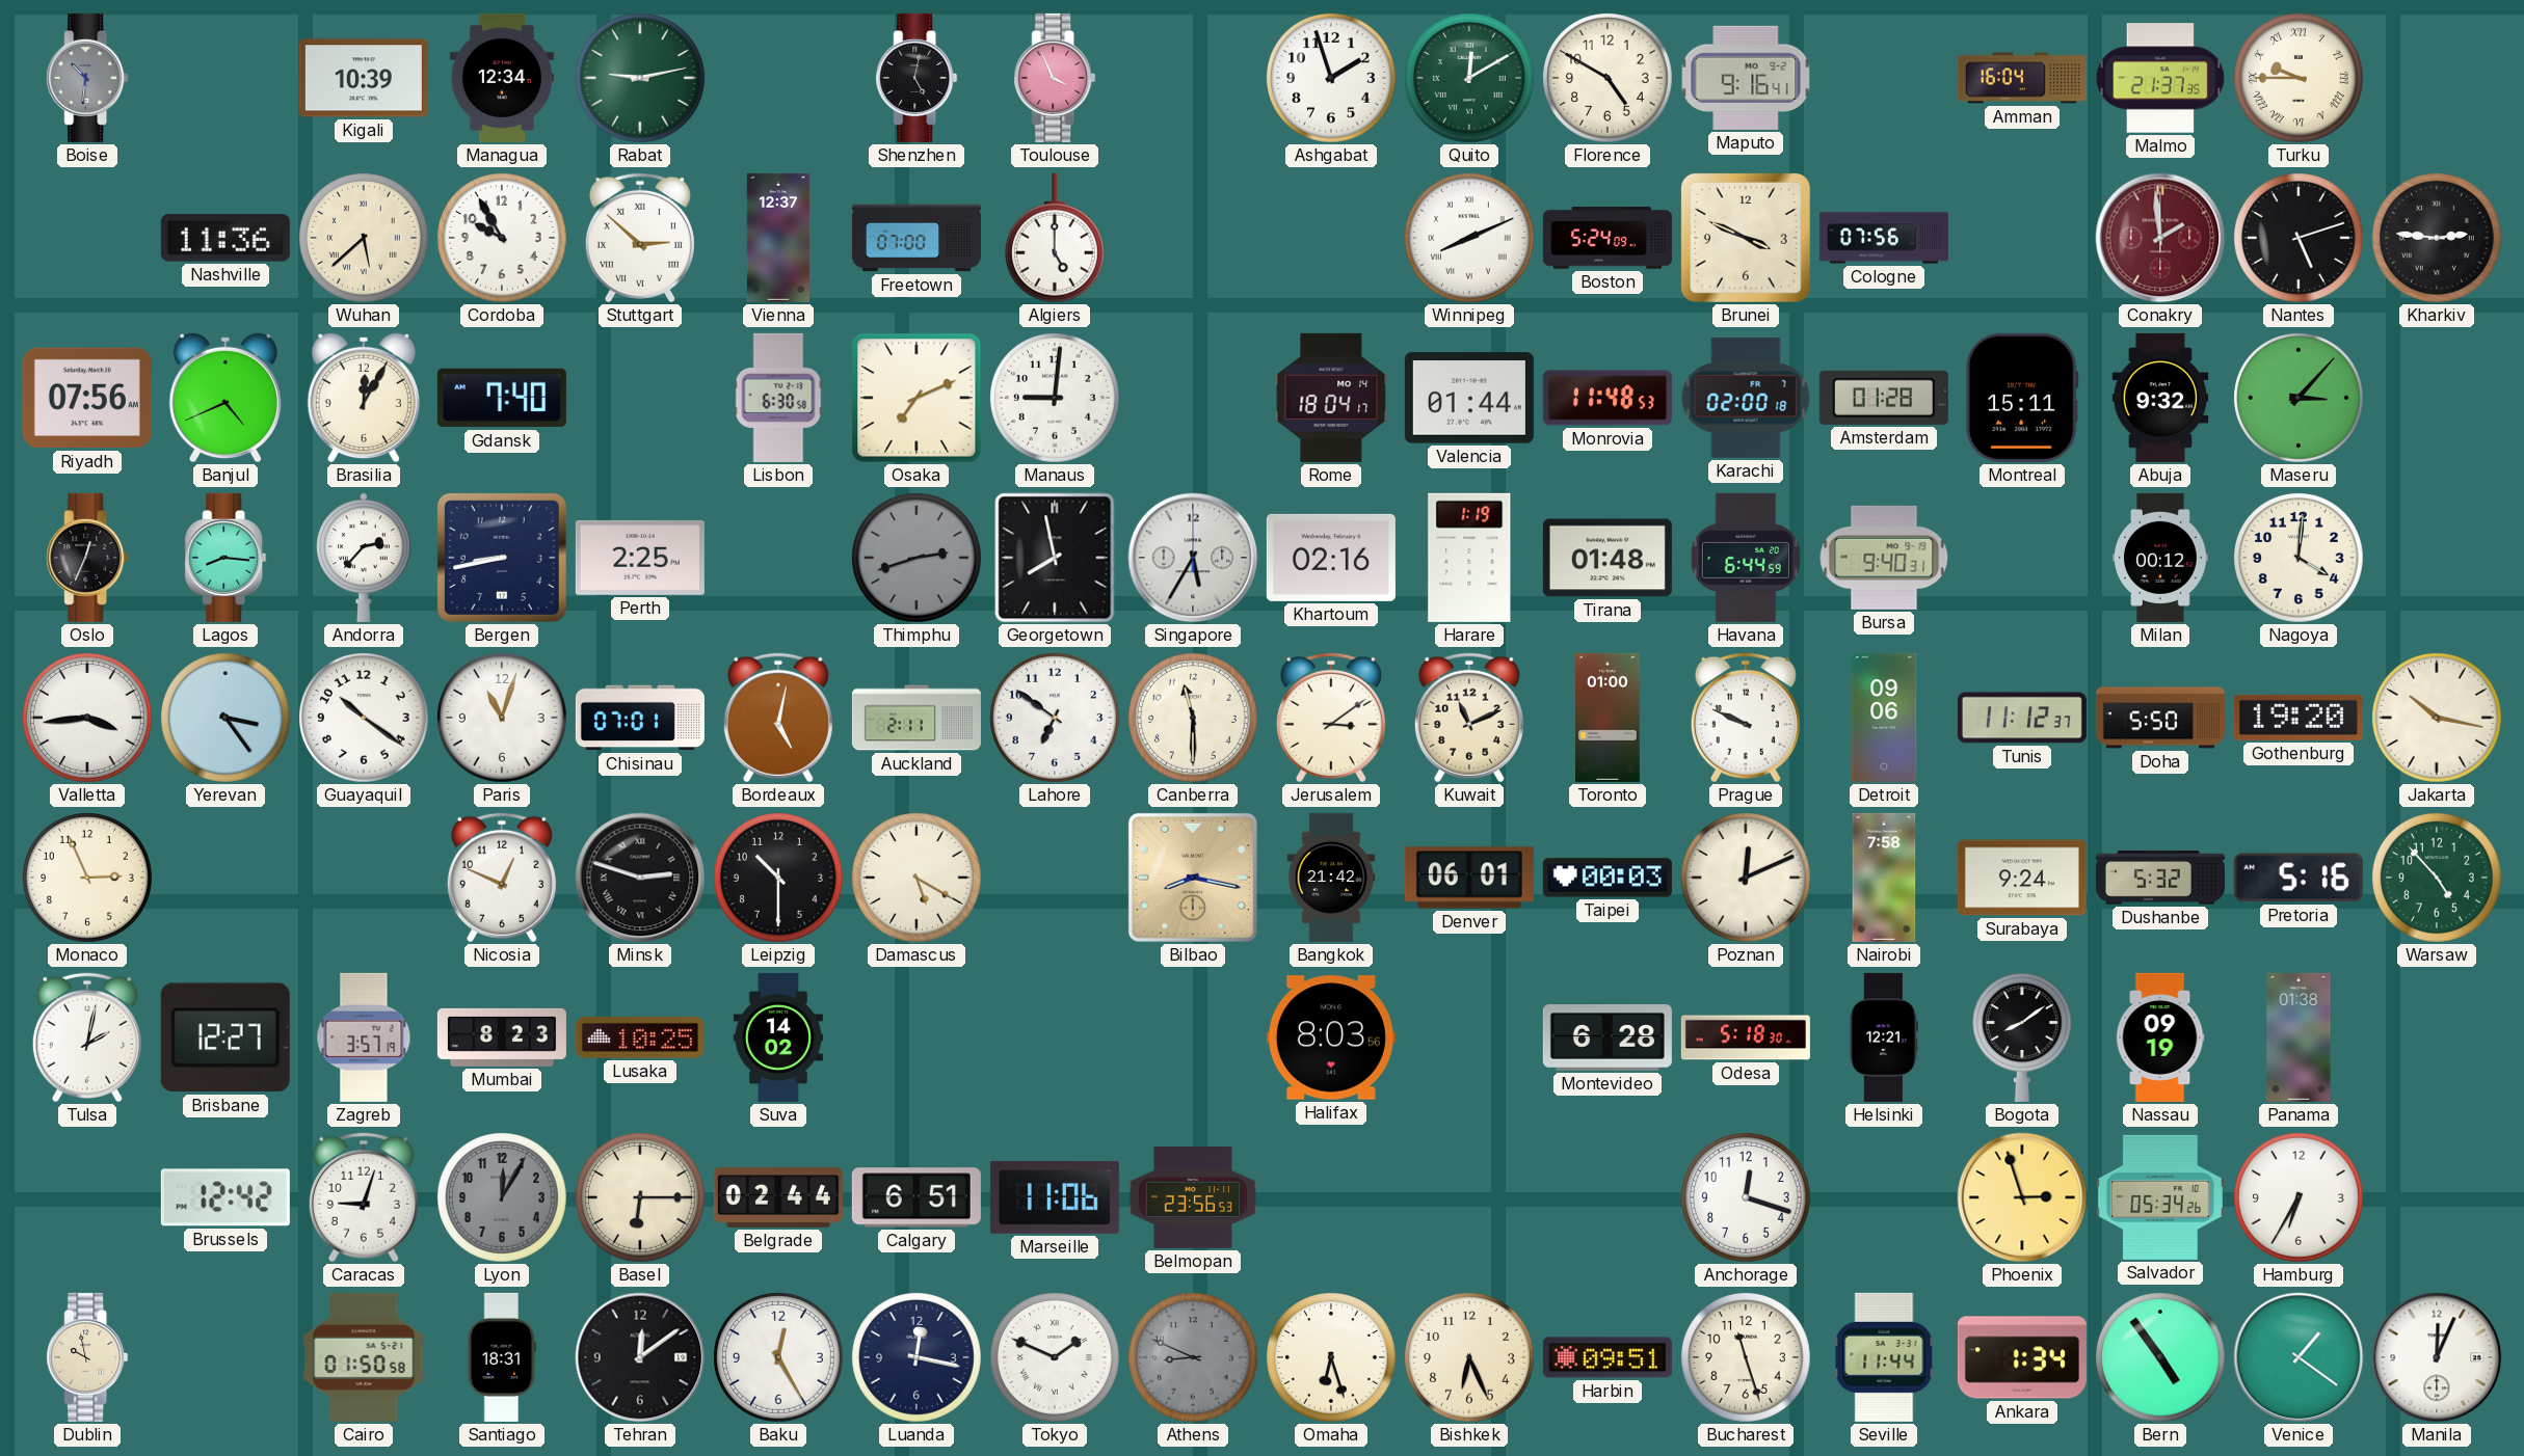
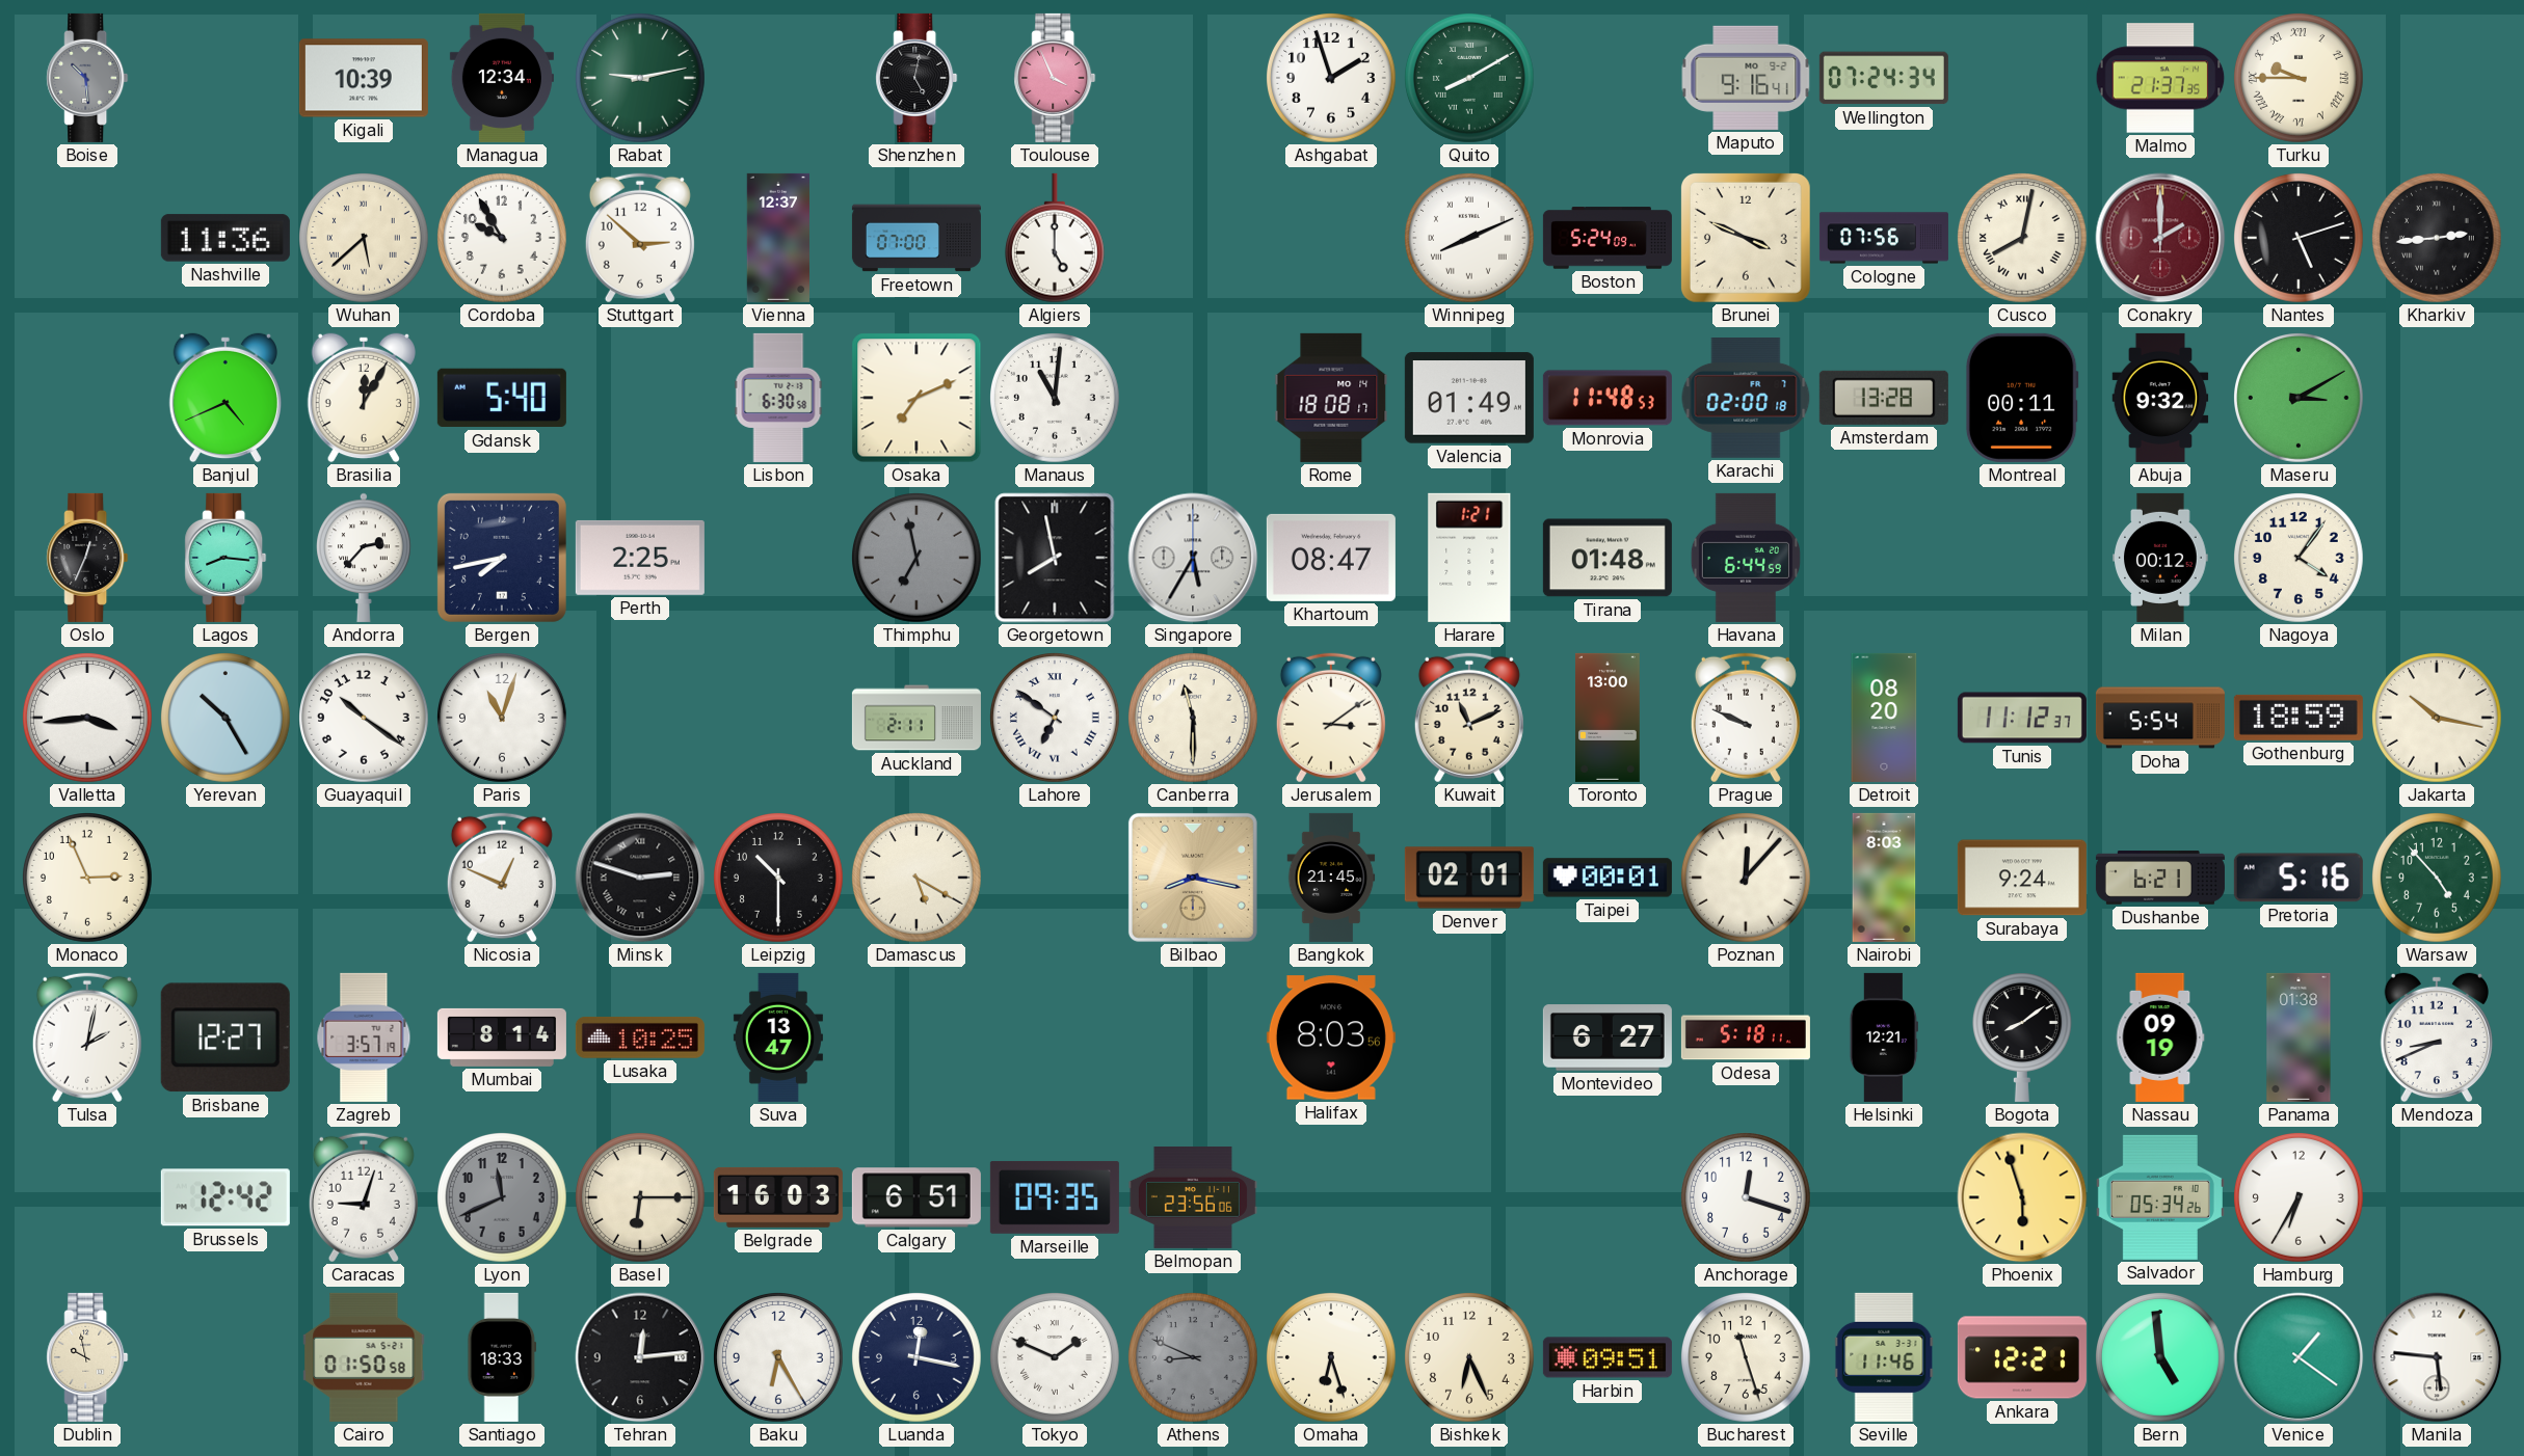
Boise: 10:31 -> 10:29
Quito: 12:10 -> 8:10
Florence: 4:50 -> none
Wellington: none -> 07:24
Amman: 16:04 -> none
Stuttgart numerals: Roman -> Arabic
Cusco: none -> 8:02
Conakry: 1:59 -> 2:00
Kharkiv: 2:46 -> 2:44
Riyadh: 07:56 -> none
Gdansk: 7:40 -> 5:40
Manaus: 9:01 -> 11:01
Rome: 18:04 -> 18:08
Valencia: 01:44 -> 01:49
Amsterdam: 01:28 -> 13:28
Montreal: 15:11 -> 00:11
Maseru: 3:07 -> 3:10
Bergen: 8:43 -> 7:43
Thimphu: 2:42 -> 6:58
Khartoum: 02:16 -> 08:47
Harare: 1:19 -> 1:21
Bursa: 9:40 -> none
Nagoya: 4:01 -> 4:06
Yerevan: 3:24 -> 10:25
Chisinau: 07:01 -> none
Bordeaux: 5:02 -> none
Lahore numerals: Arabic -> Roman
Toronto: 01:00 -> 13:00
Detroit: 09:06 -> 08:20
Doha: 5:50 -> 5:54
Gothenburg: 19:20 -> 18:59
Bangkok: 21:42 -> 21:45
Denver: 06:01 -> 02:01
Taipei: 00:03 -> 00:01
Poznan: 12:11 -> 12:07
Nairobi: 7:58 -> 8:03
Dushanbe: 5:32 -> 6:21
Mumbai: 8:23 -> 8:14
Suva: 14:02 -> 13:47
Montevideo: 6:28 -> 6:27
Odesa: 5:18:30 -> 5:18:11
Mendoza: none -> 8:41
Lyon: 12:05 -> 11:41
Belgrade: 02:44 -> 16:03
Marseille: 11:06 -> 09:35
Belmopan: 23:56:53 -> 23:56:06
Phoenix: 2:57 -> 5:57
Santiago: 18:31 -> 18:33
Tehran: 12:09 -> 12:14
Baku: 12:25 -> 6:25
Seville: 11:44 -> 11:46
Ankara: 1:34 -> 12:21
Bern: 4:54 -> 4:59
Manila: 12:04 -> 5:46
